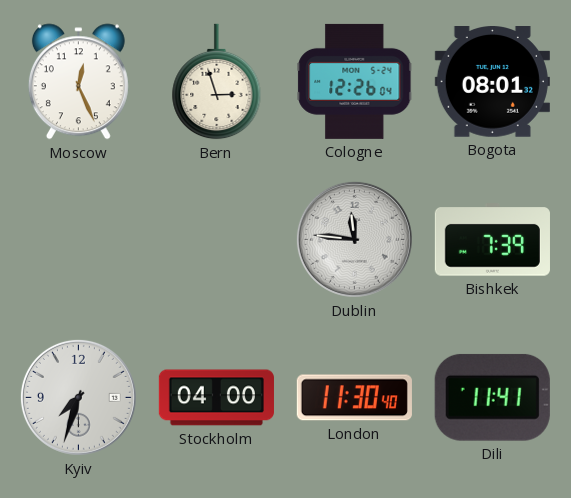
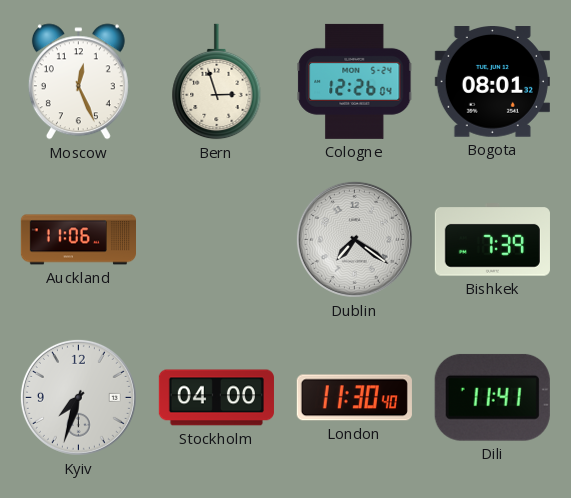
Auckland: none -> 11:06
Dublin: 11:46 -> 7:21
